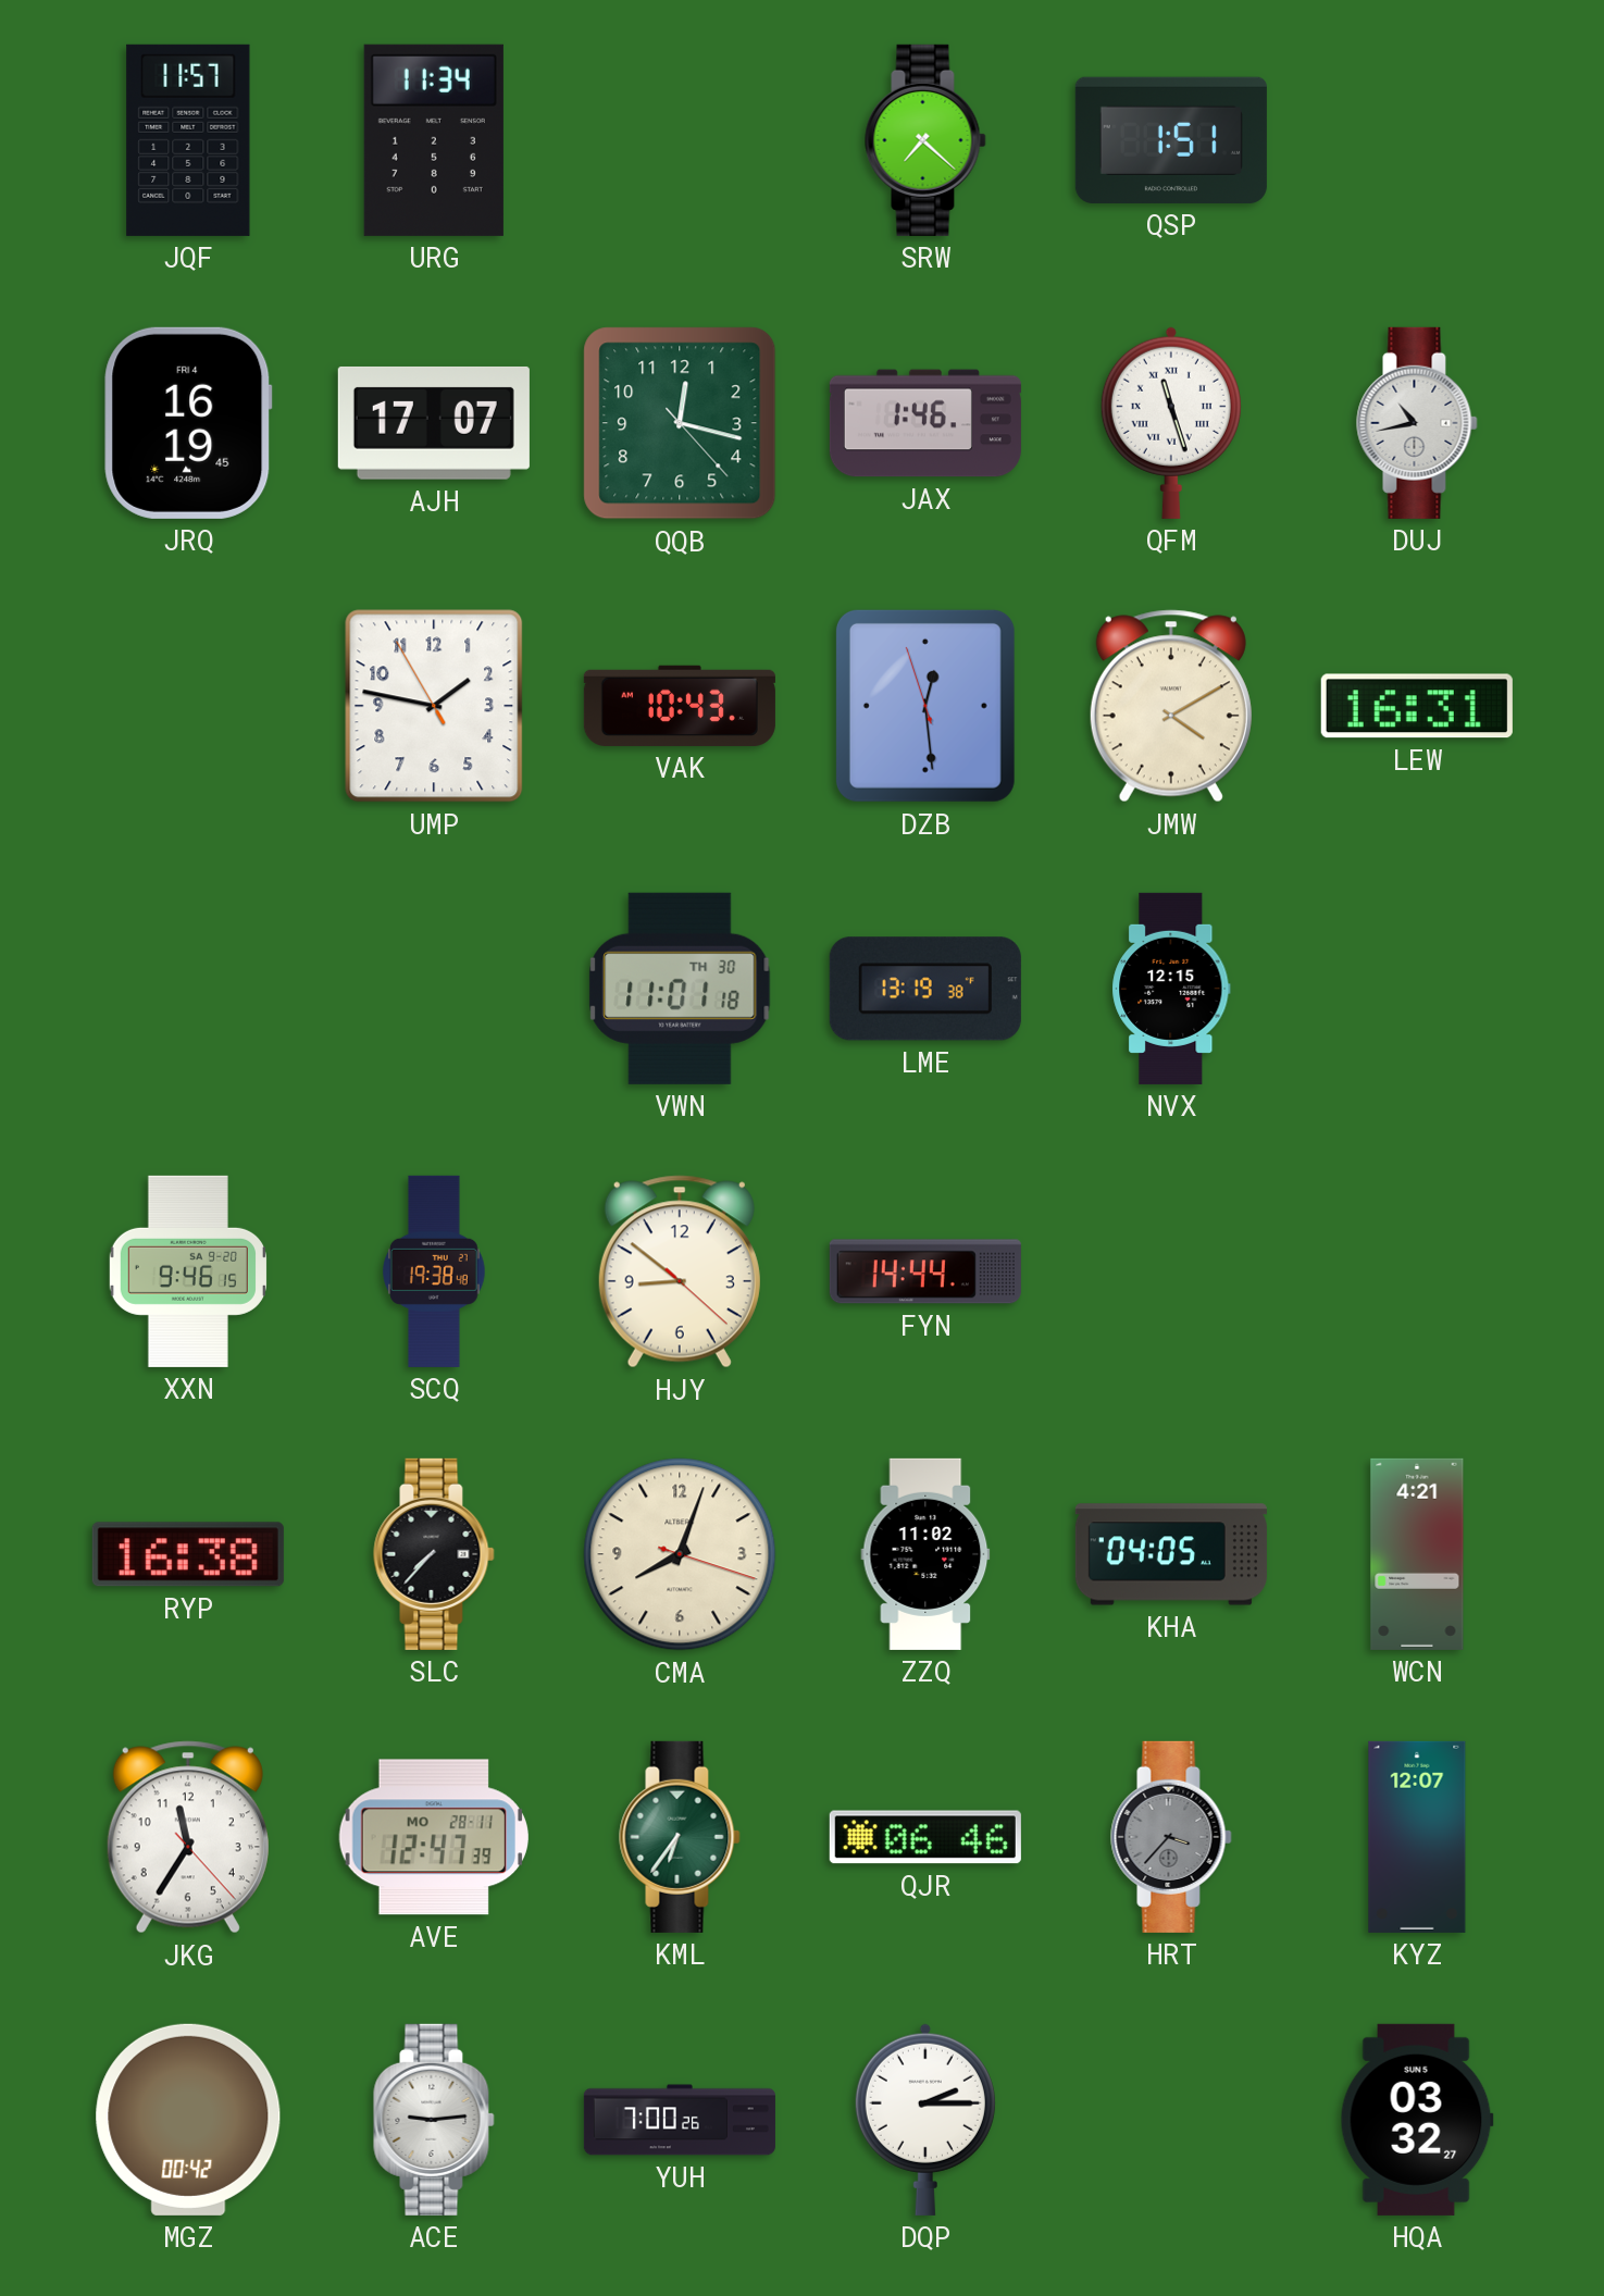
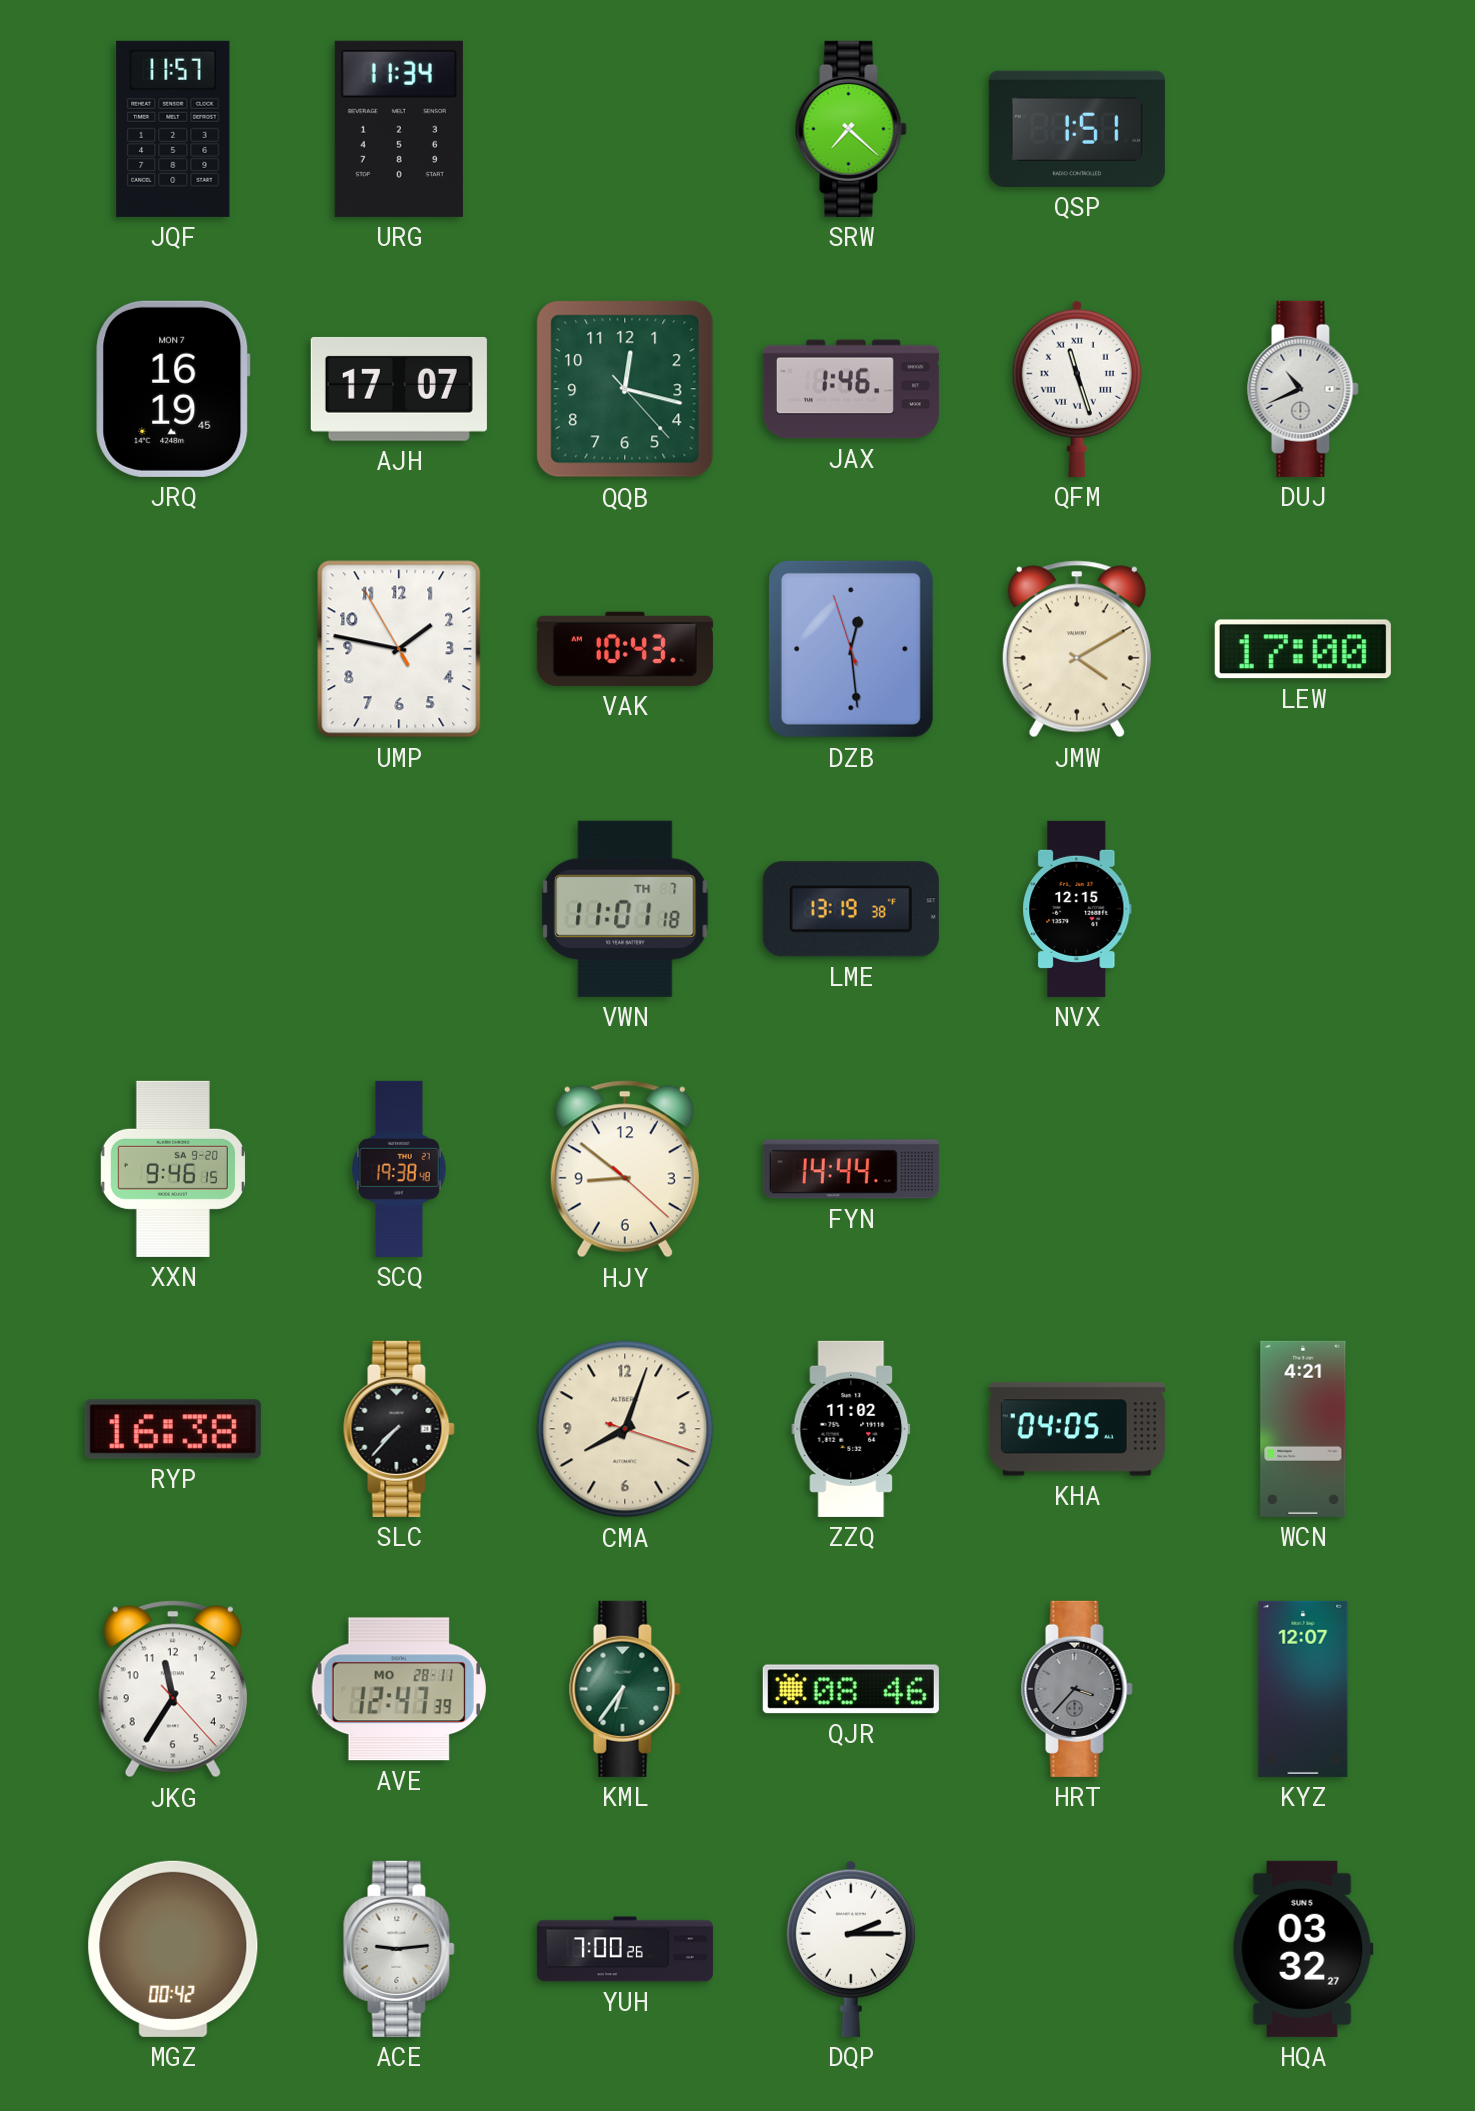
JRQ date: FRI 4 -> MON 7
DUJ: 10:43 -> 10:41
LEW: 16:31 -> 17:00
VWN date: TH 30 -> TH 7
QJR: 06:46 -> 08:46
